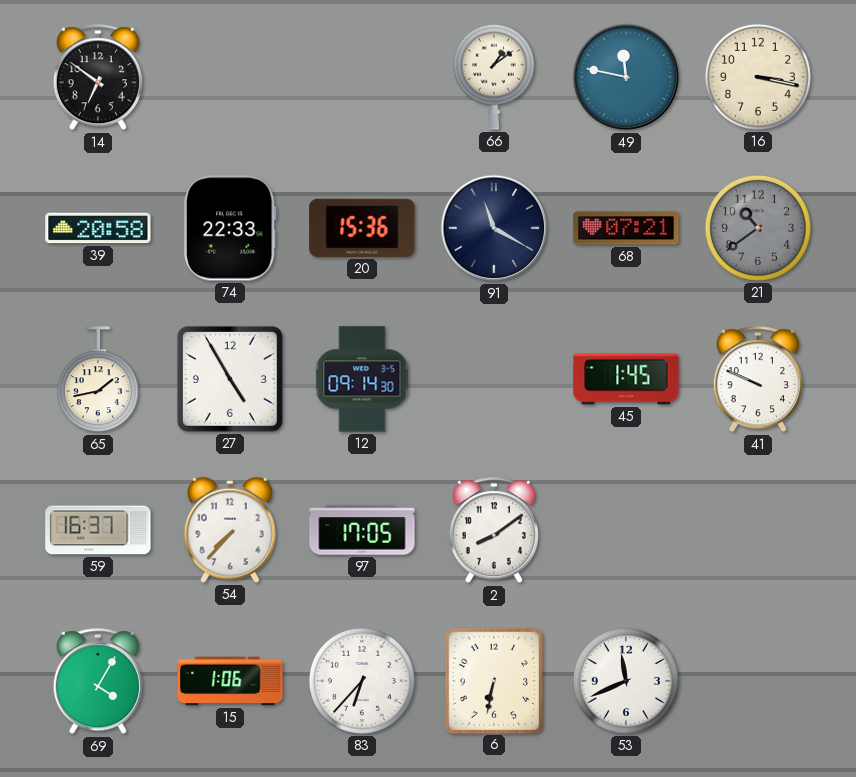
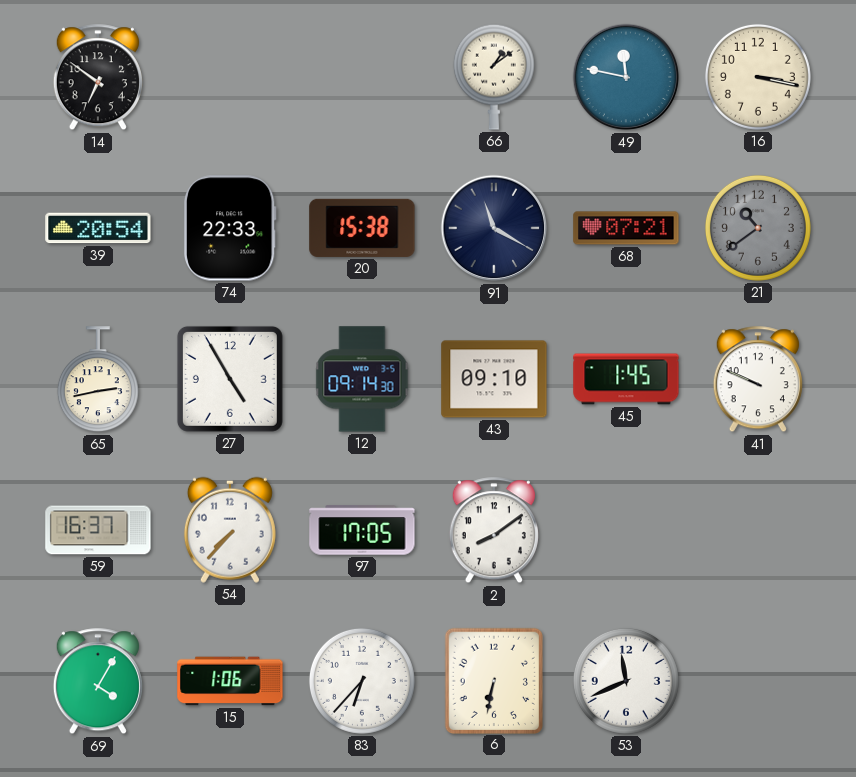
39: 20:58 -> 20:54
20: 15:36 -> 15:38
65: 1:43 -> 2:43
43: none -> 09:10
